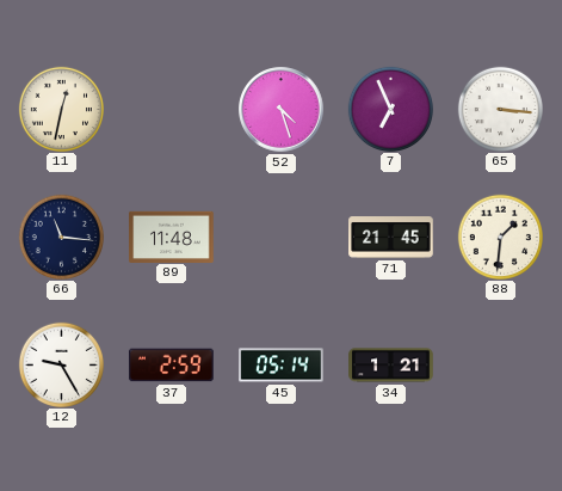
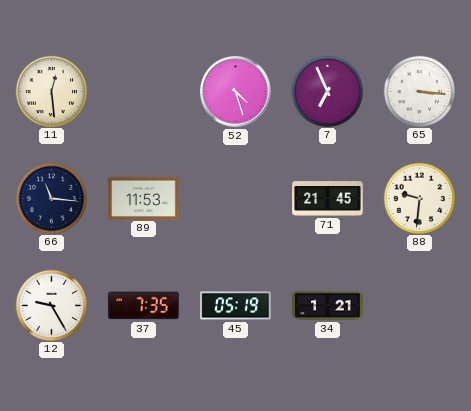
11: 12:32 -> 12:29
89: 11:48 -> 11:53
88: 1:31 -> 9:31
37: 2:59 -> 7:35
45: 05:14 -> 05:19
